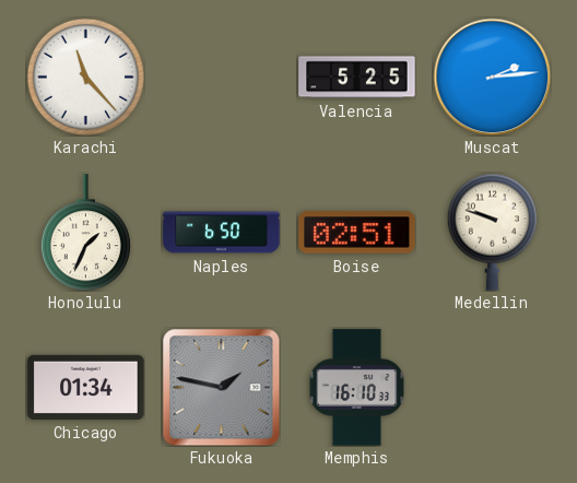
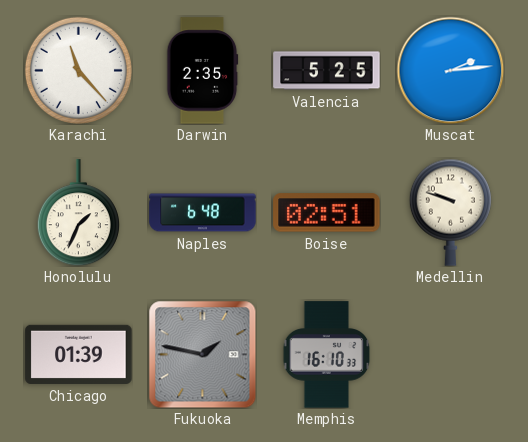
Darwin: none -> 2:35
Naples: 6:50 -> 6:48
Chicago: 01:34 -> 01:39
